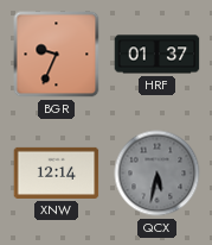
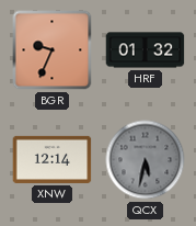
HRF: 01:37 -> 01:32
